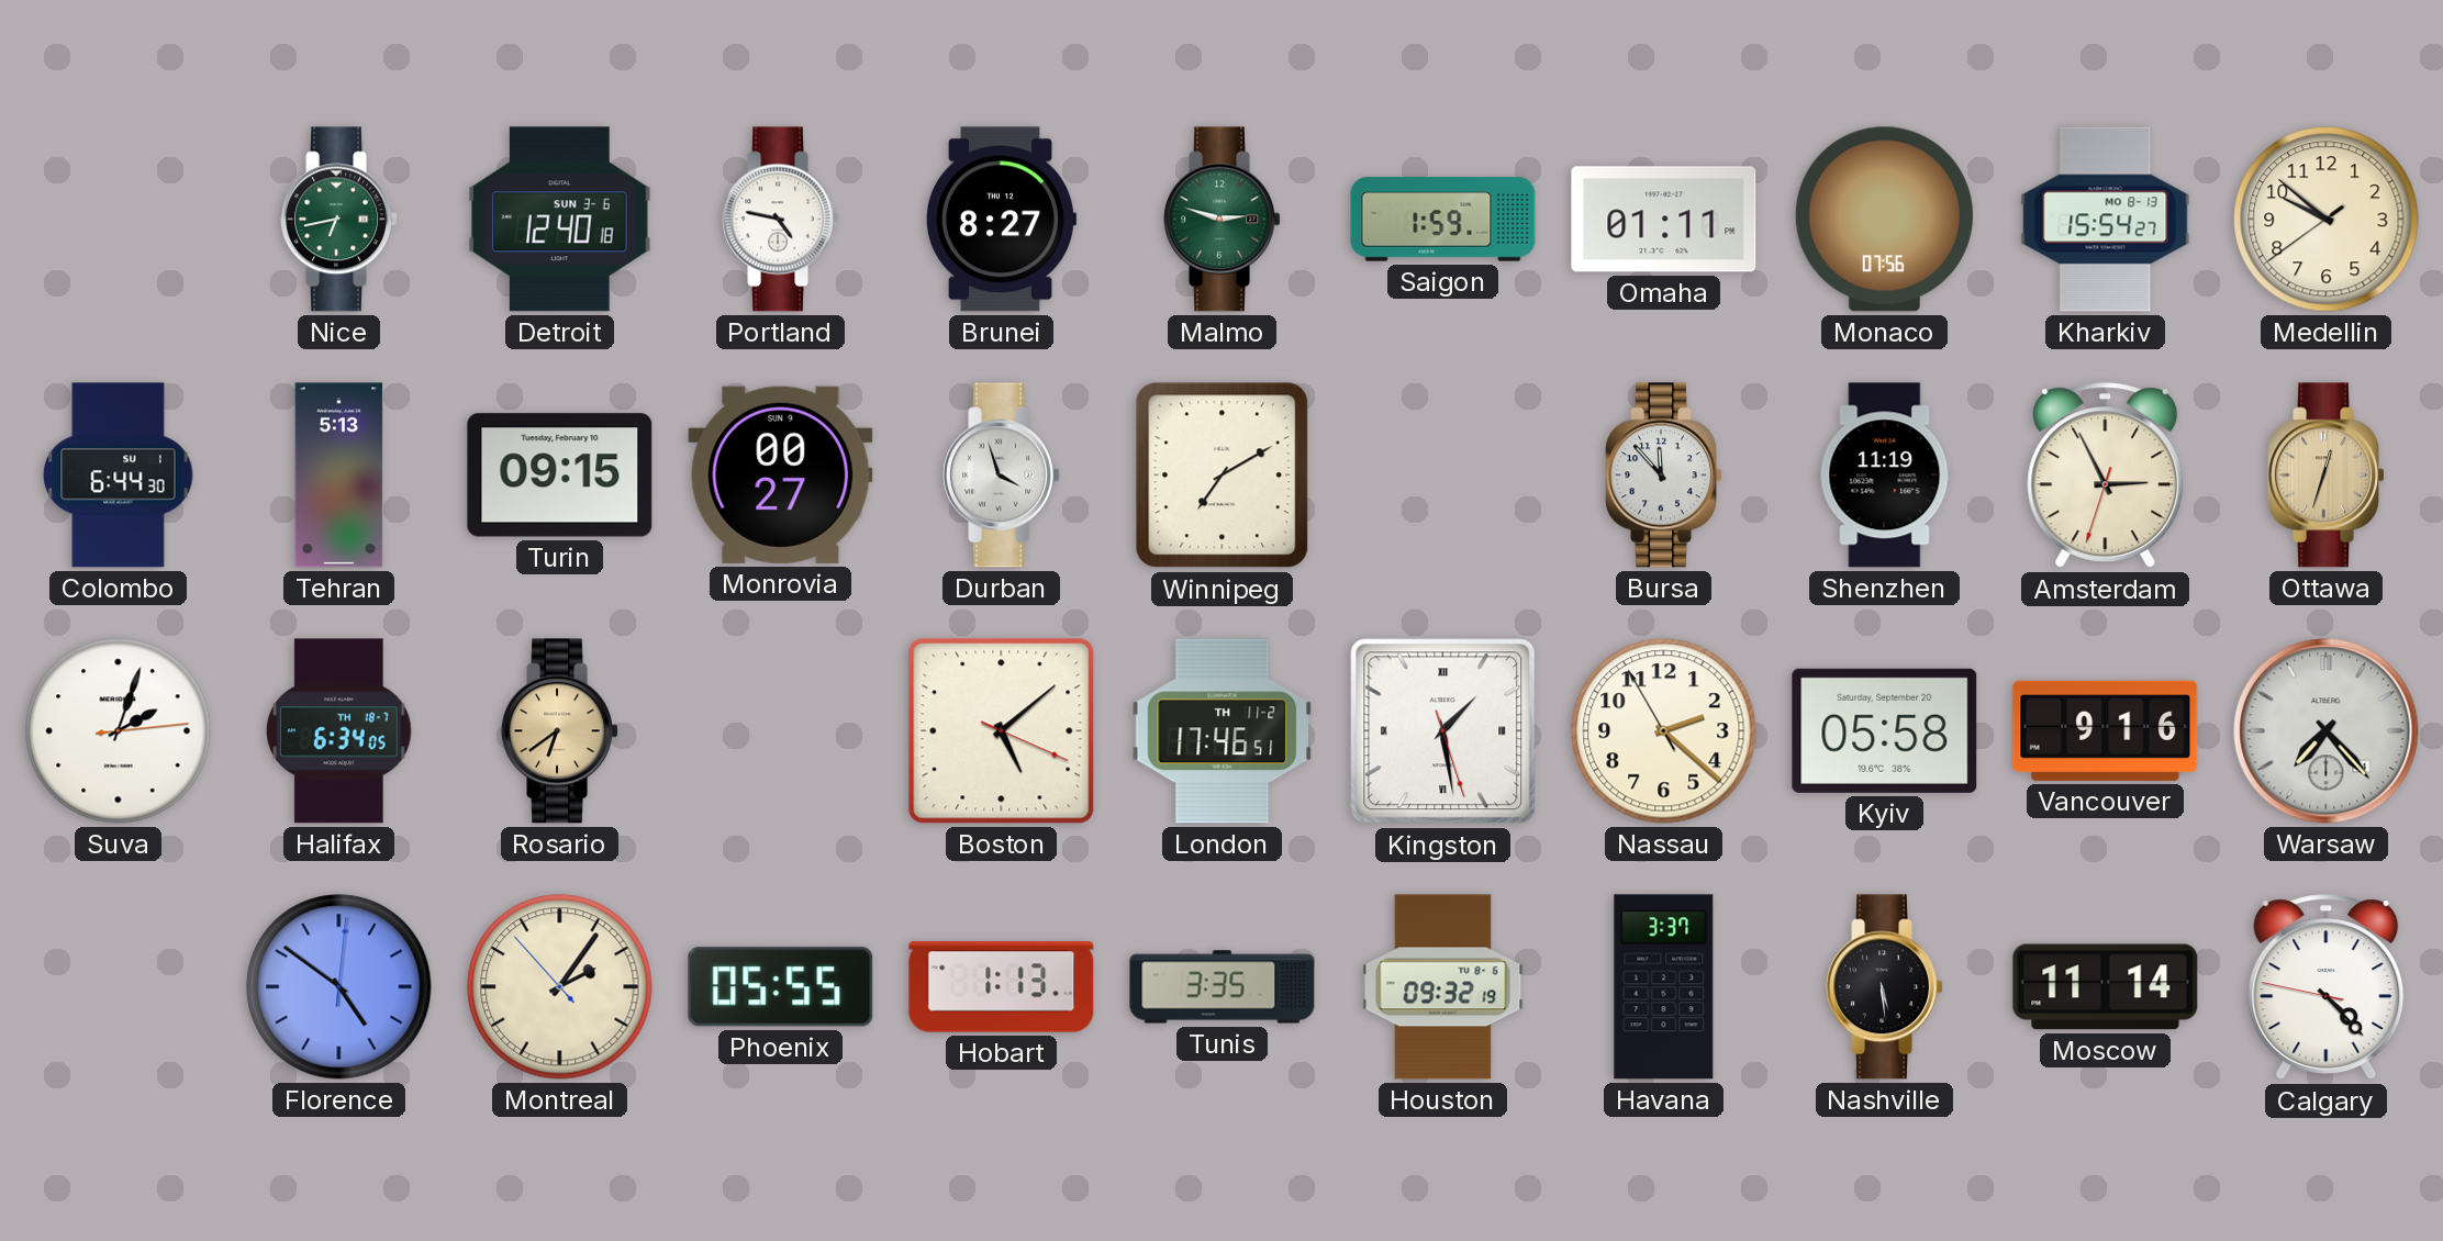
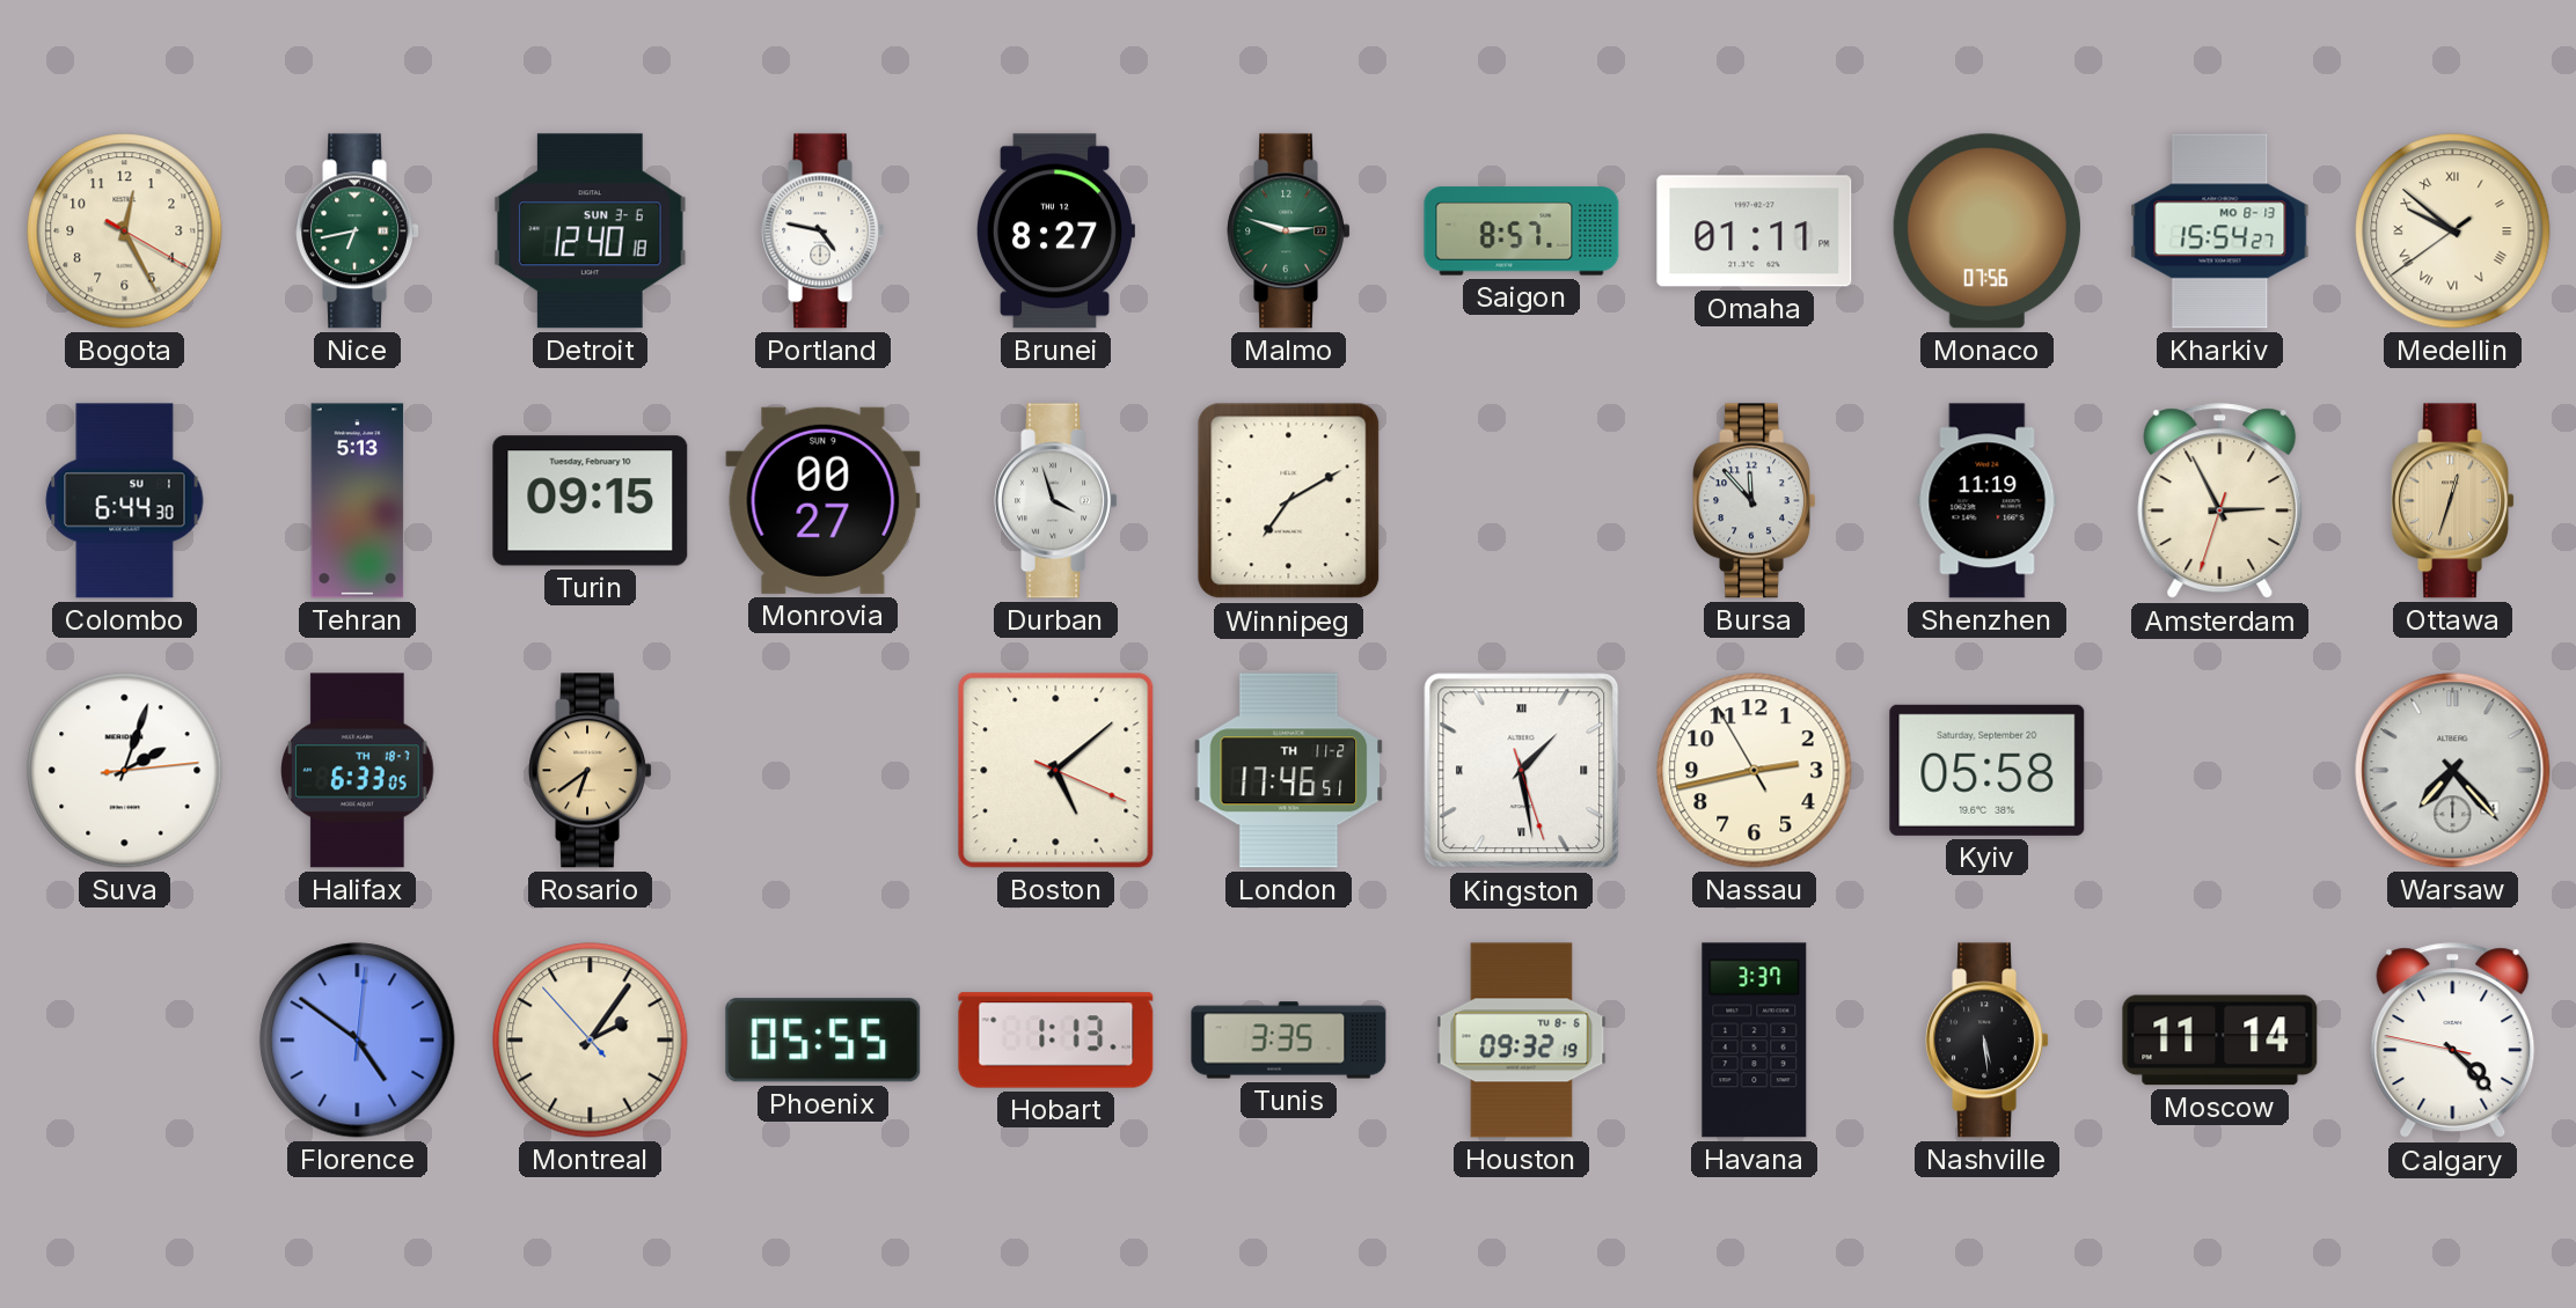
Bogota: none -> 12:25
Saigon: 1:59 -> 8:57
Medellin numerals: Arabic -> Roman
Halifax: 6:34 -> 6:33
Nassau: 2:21 -> 2:42
Vancouver: 9:16 -> none
